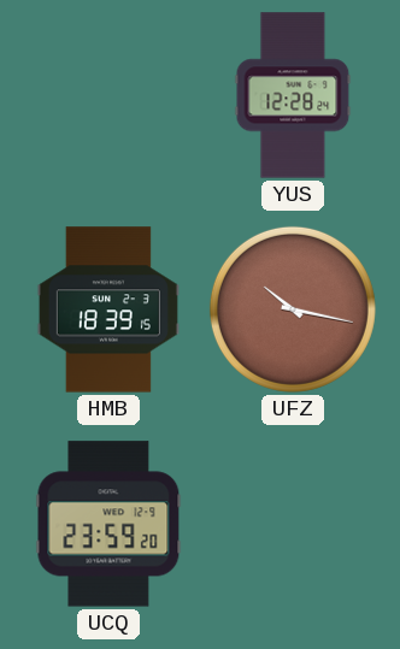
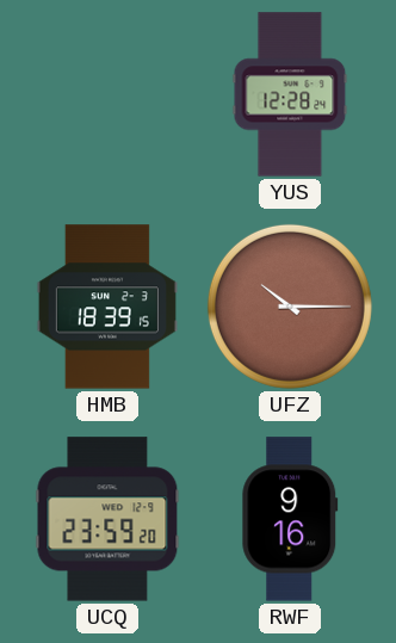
UFZ: 10:17 -> 10:15
RWF: none -> 9:16
